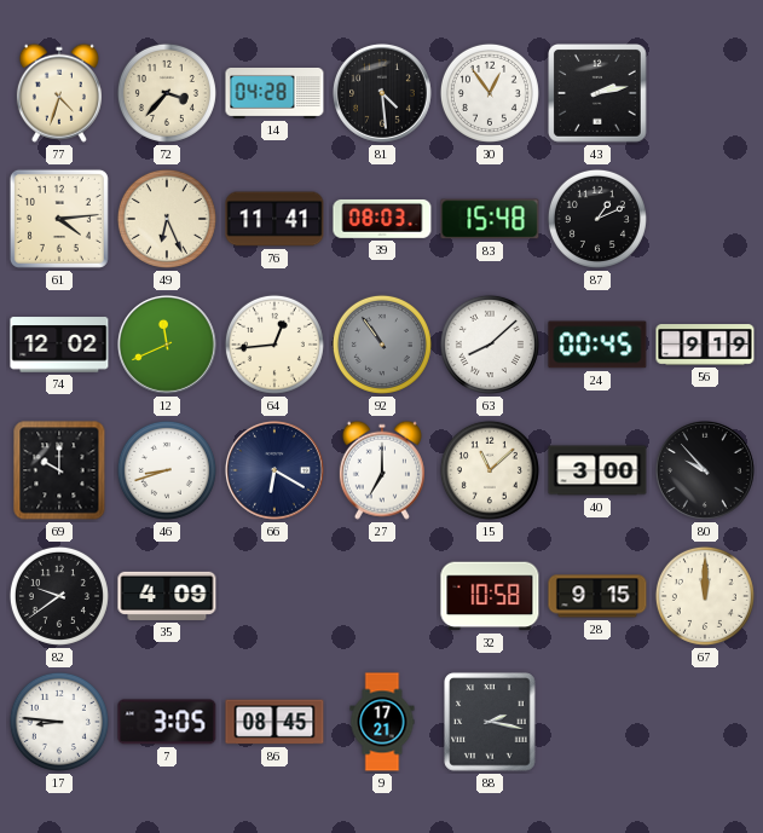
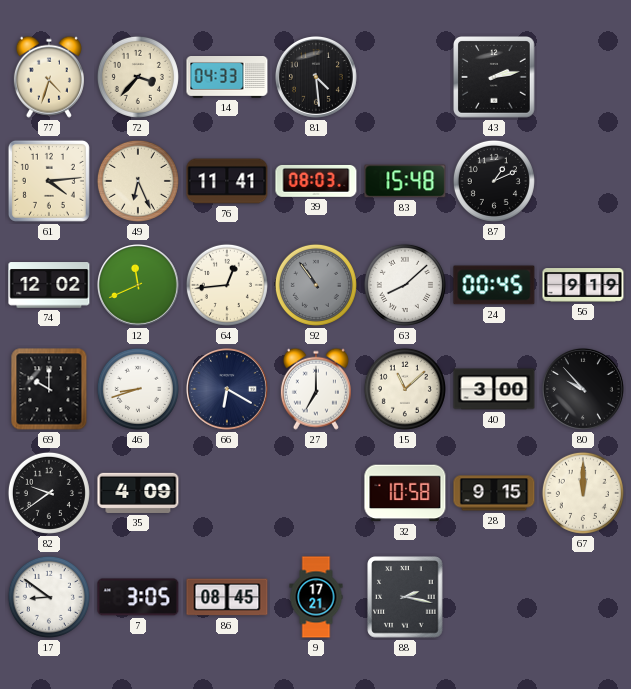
14: 04:28 -> 04:33
30: 12:54 -> none
17: 8:46 -> 8:51
